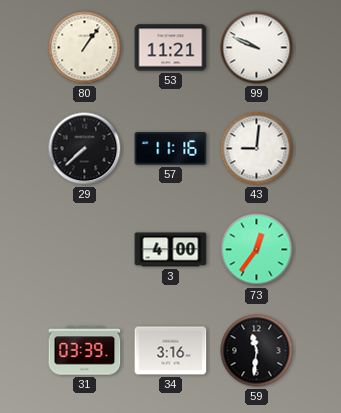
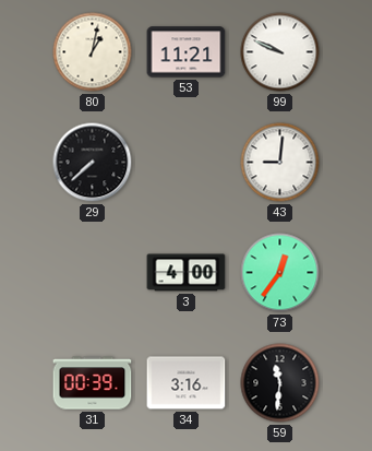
80: 1:06 -> 1:02
57: 11:16 -> none
31: 03:39 -> 00:39
